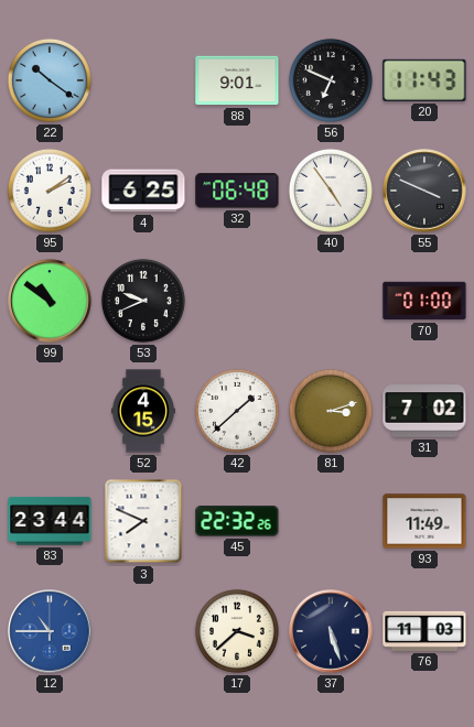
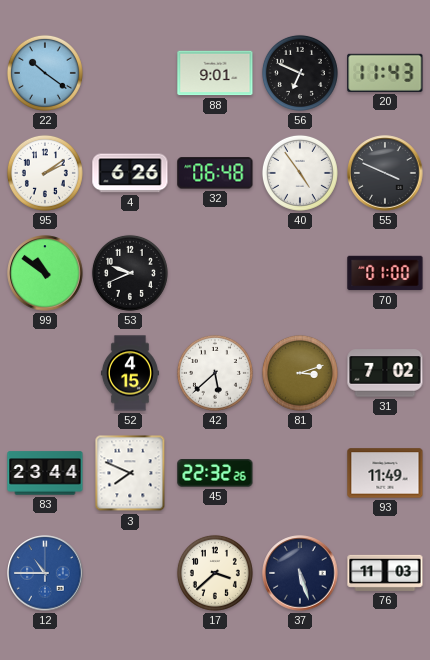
4: 6:25 -> 6:26
42: 1:38 -> 5:38
